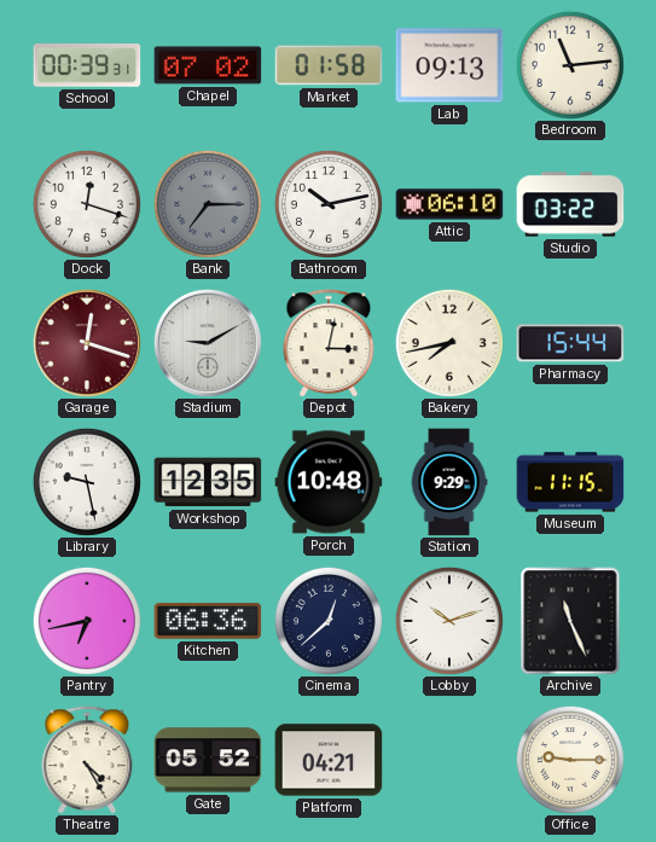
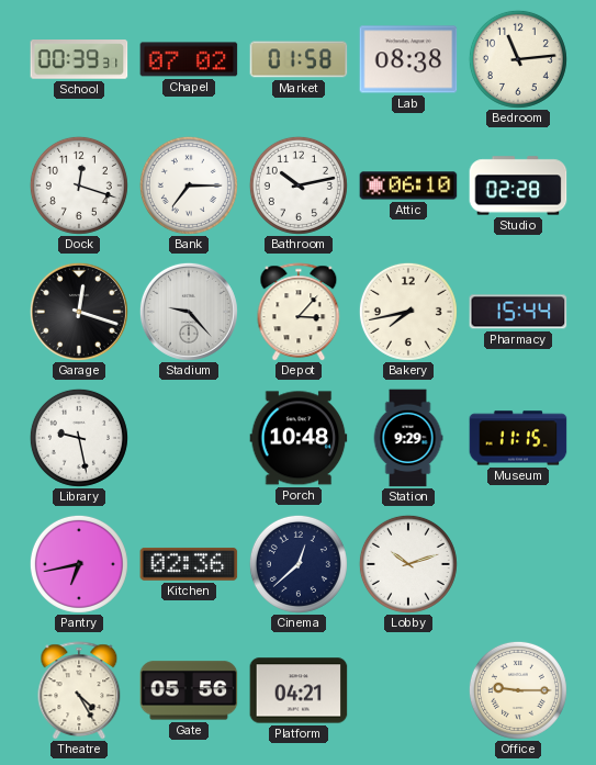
Lab: 09:13 -> 08:38
Bank dial: grey -> white
Studio: 03:22 -> 02:28
Garage dial: burgundy -> black
Stadium: 9:10 -> 9:23
Depot: 3:02 -> 3:07
Workshop: 12:35 -> none
Kitchen: 06:36 -> 02:36
Archive: 11:26 -> none
Gate: 05:52 -> 05:56
